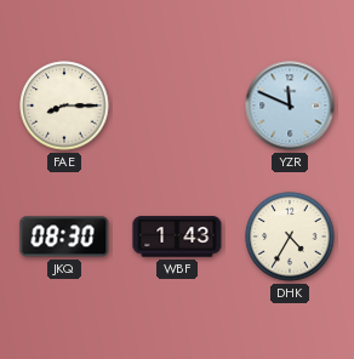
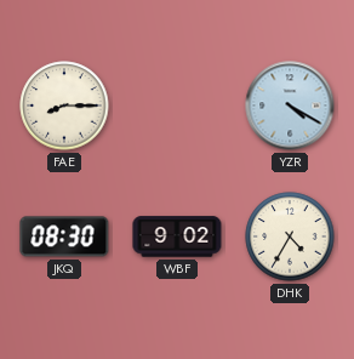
YZR: 11:49 -> 4:20
WBF: 1:43 -> 9:02
